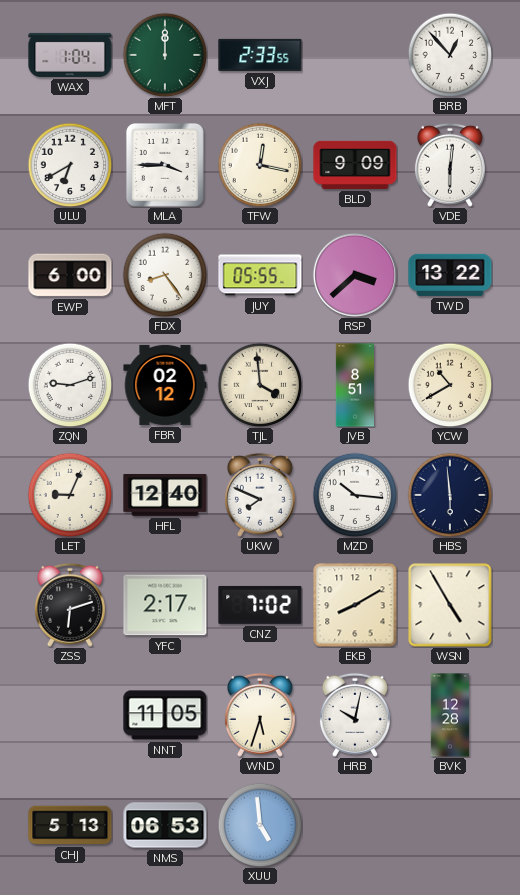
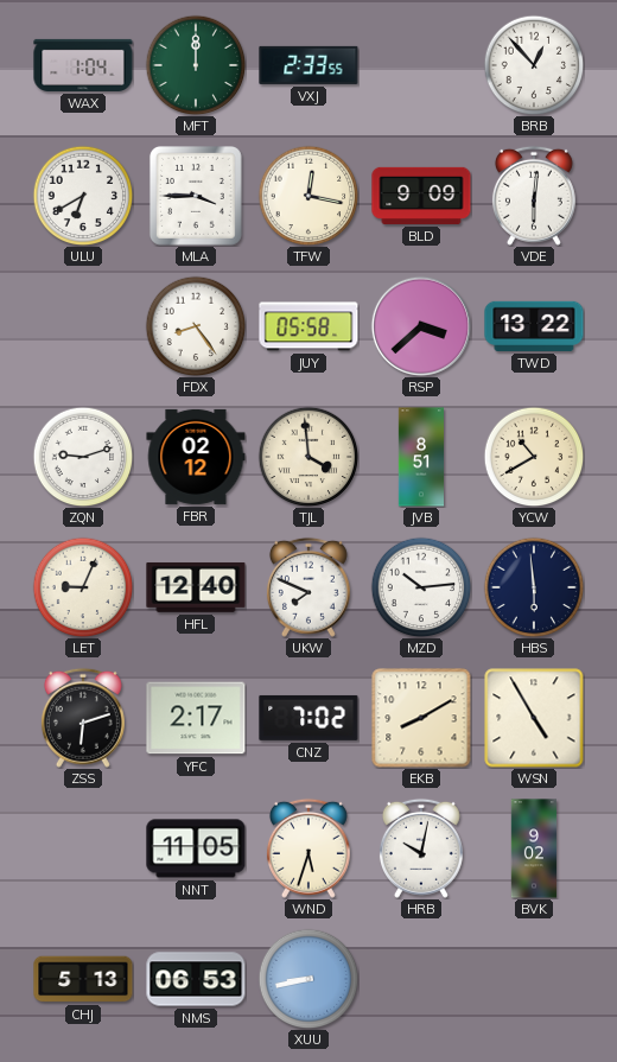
EWP: 6:00 -> none
JUY: 05:55 -> 05:58
MZD: 10:16 -> 10:14
BVK: 12:28 -> 9:02
XUU: 4:59 -> 8:43
